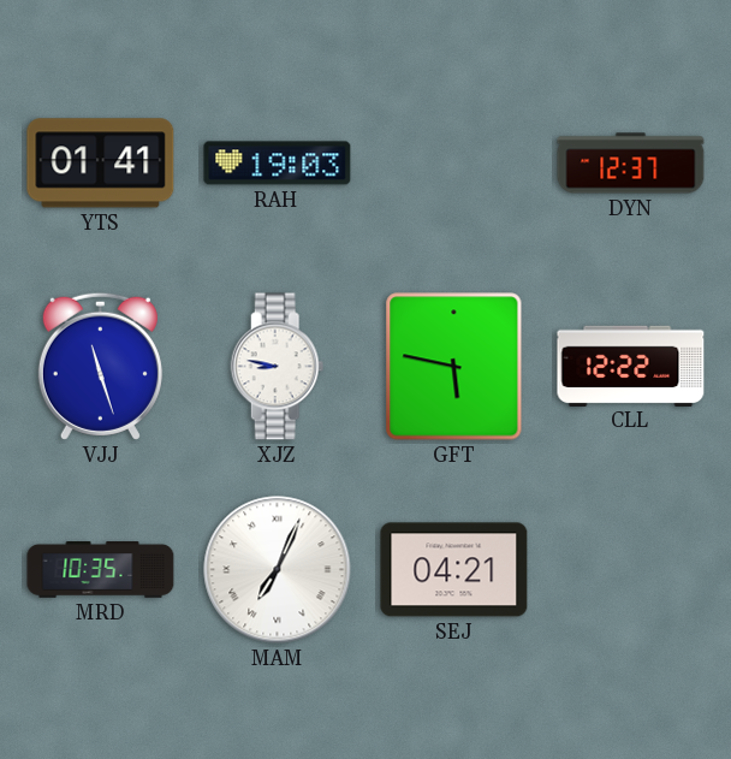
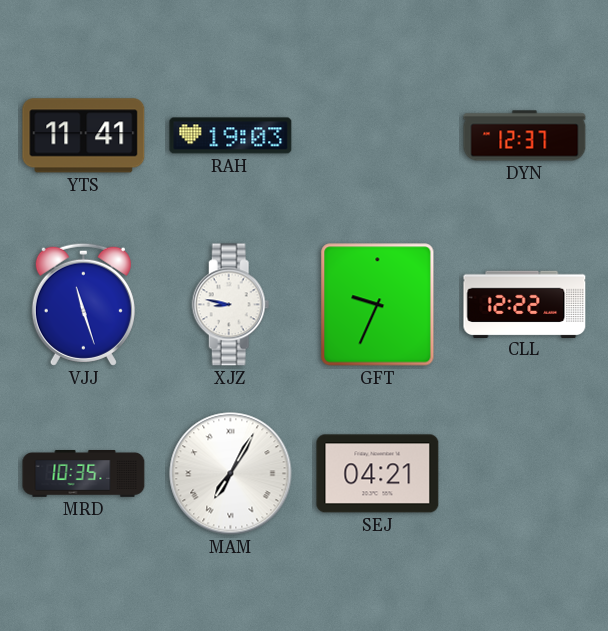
YTS: 01:41 -> 11:41
GFT: 5:47 -> 9:34
MAM: 7:04 -> 7:05
